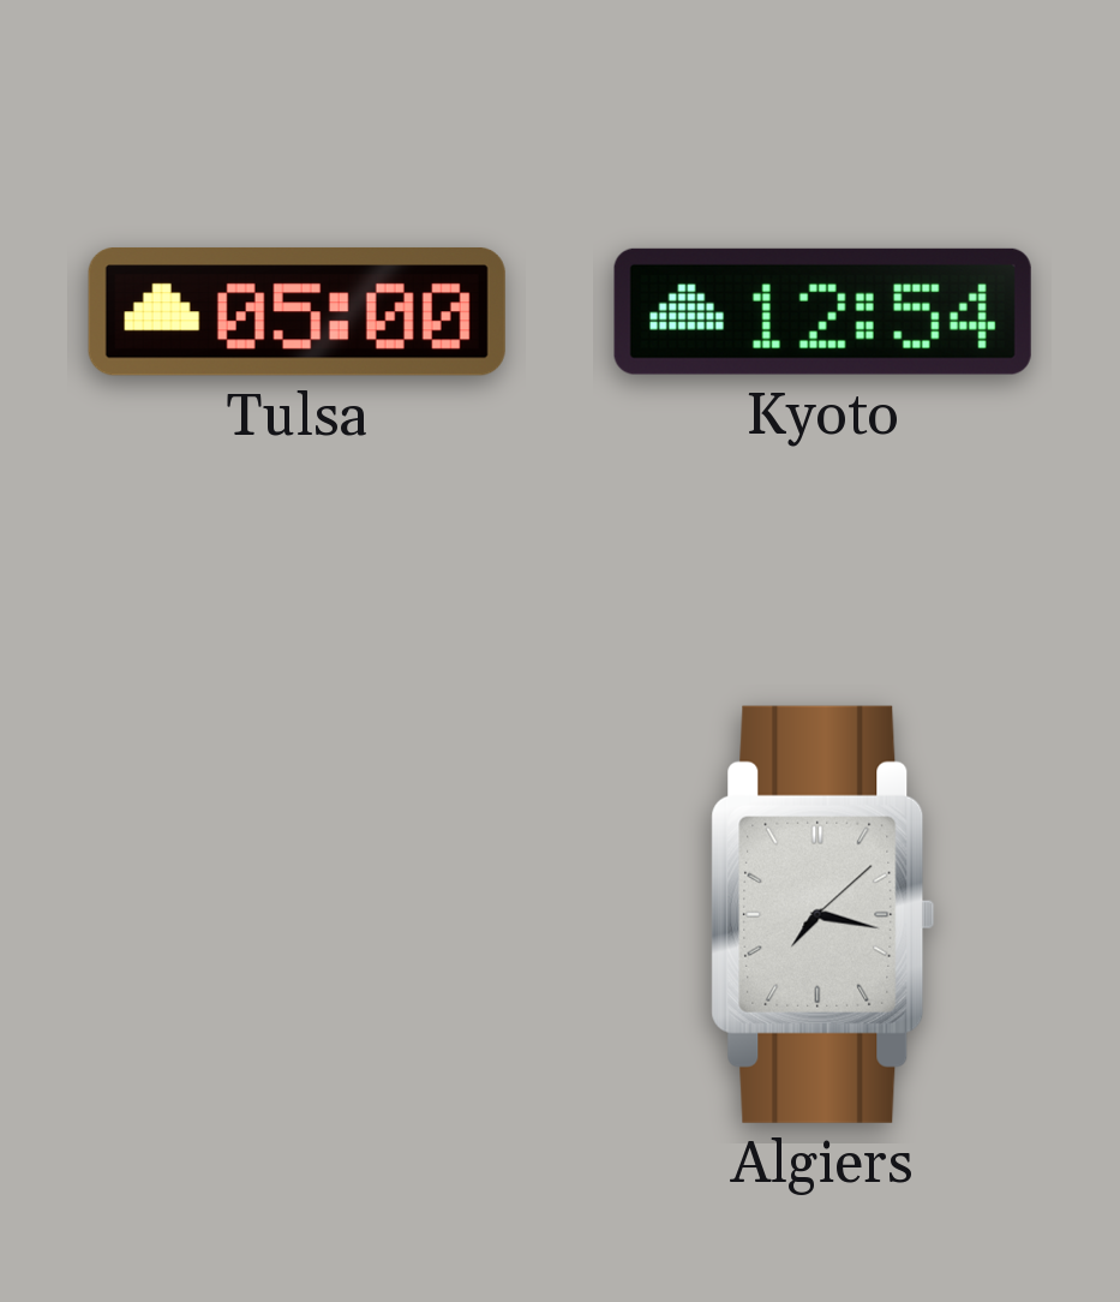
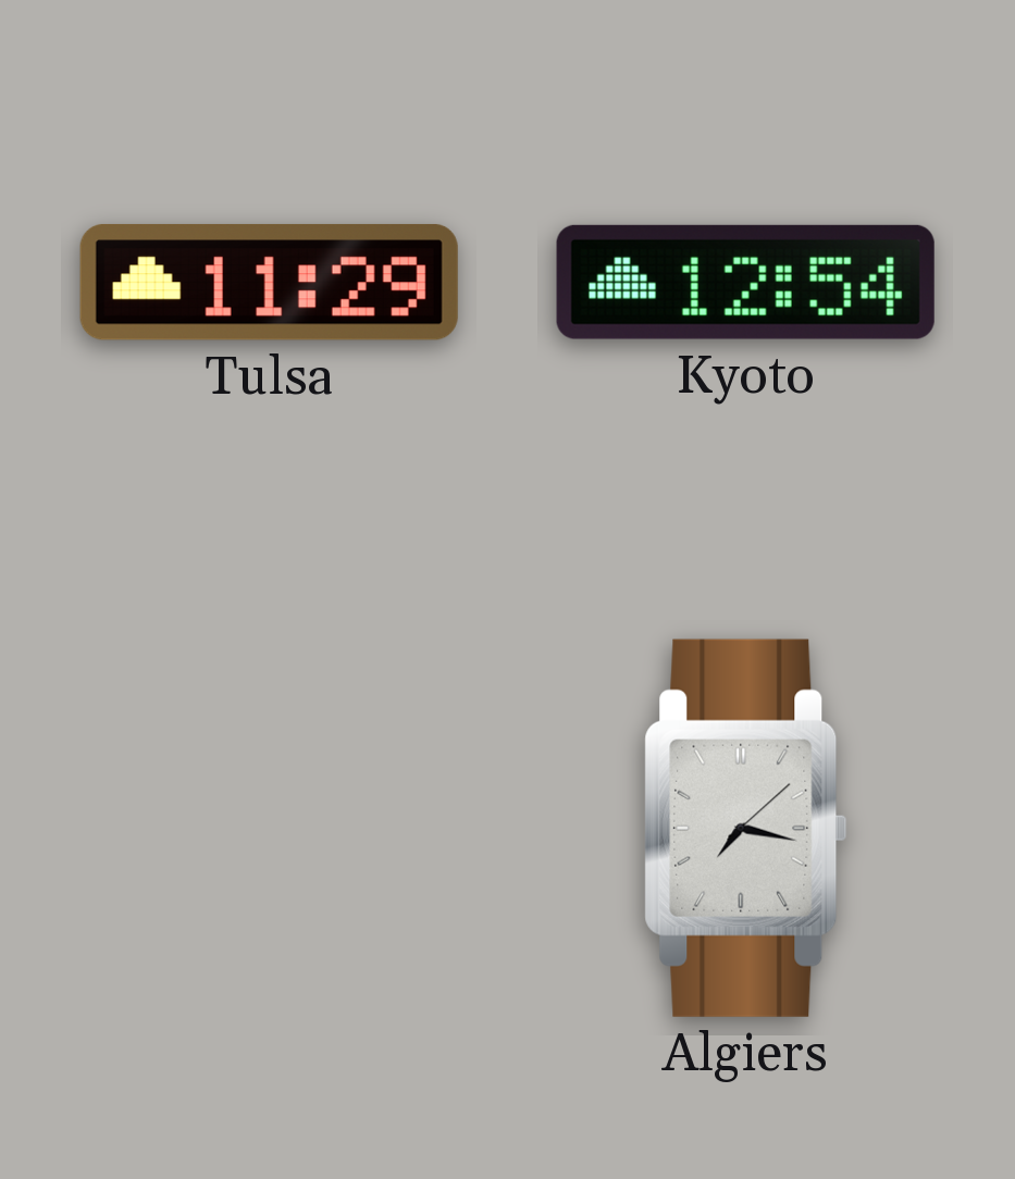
Tulsa: 05:00 -> 11:29
